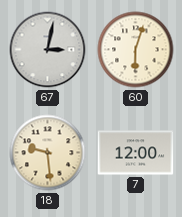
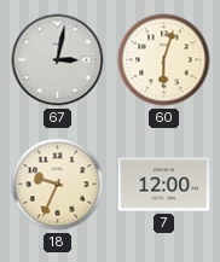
18: 9:29 -> 9:34
